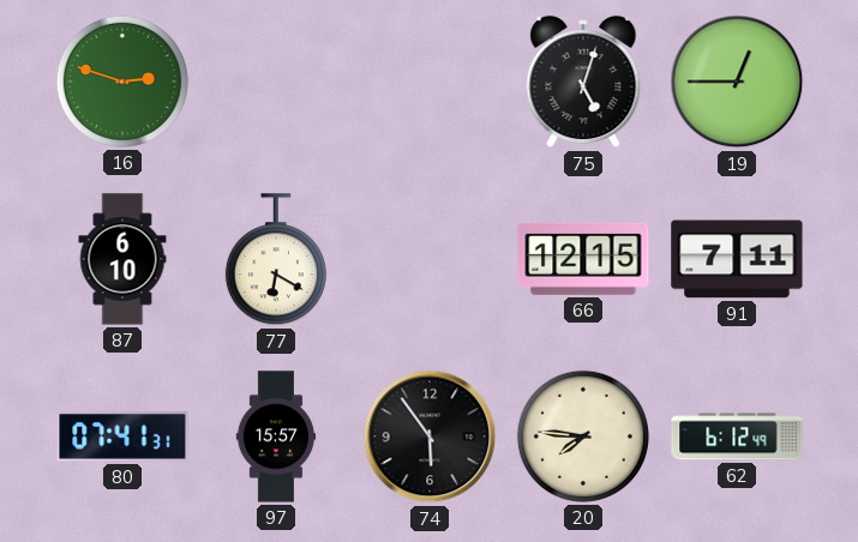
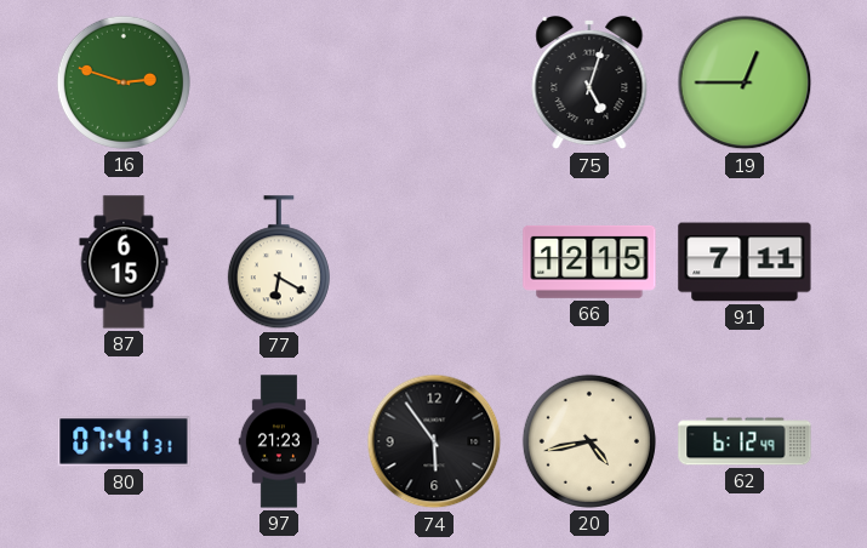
87: 6:10 -> 6:15
97: 15:57 -> 21:23
20: 7:46 -> 4:43
